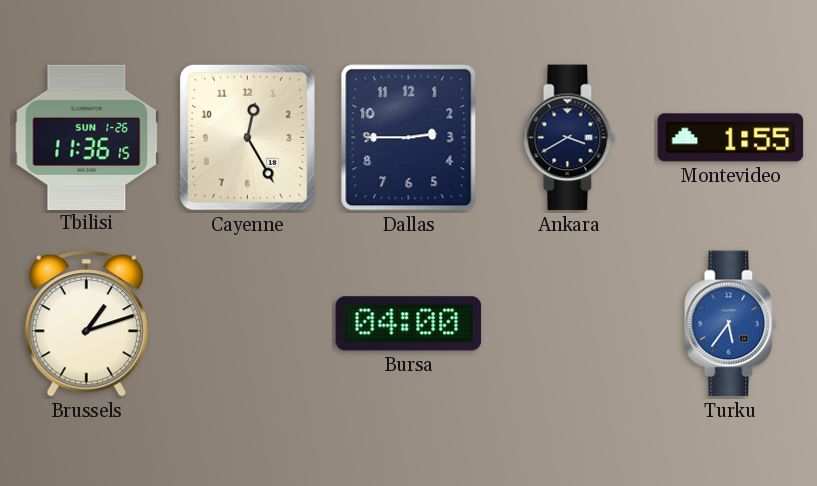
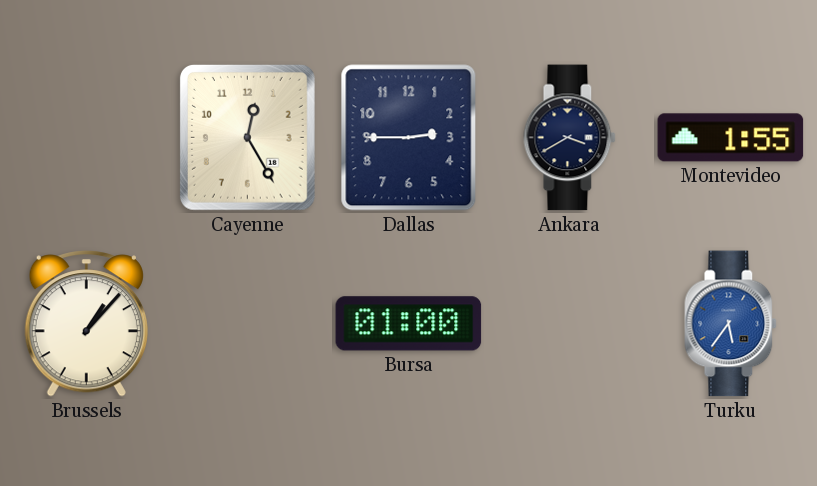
Tbilisi: 11:36 -> none
Brussels: 1:12 -> 1:07
Bursa: 04:00 -> 01:00
